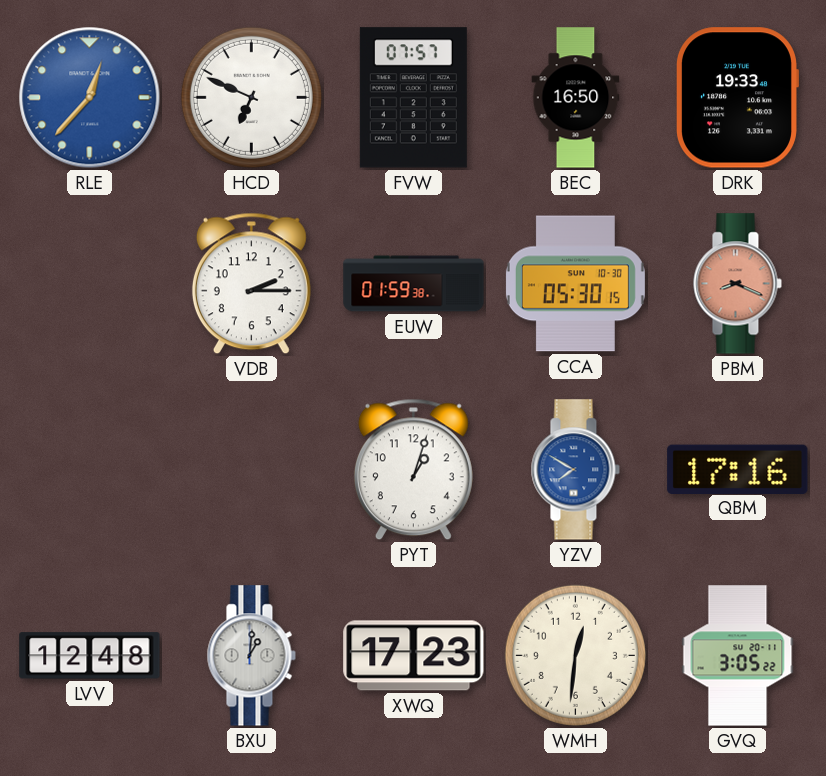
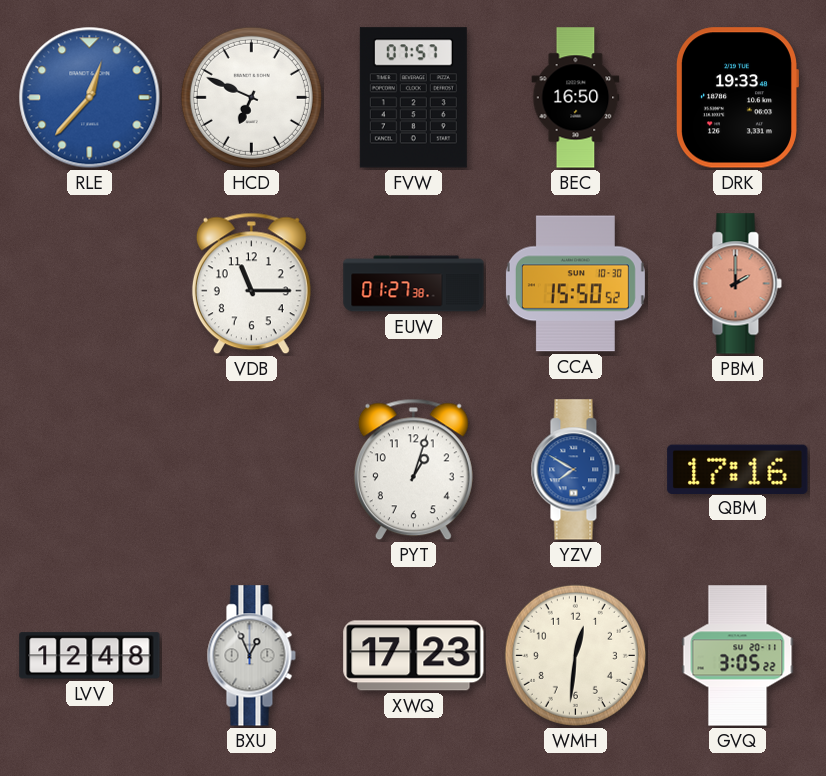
VDB: 2:15 -> 11:15
EUW: 01:59 -> 01:27
CCA: 05:30 -> 15:50
PBM: 8:19 -> 2:00
BXU: 1:01 -> 12:56
